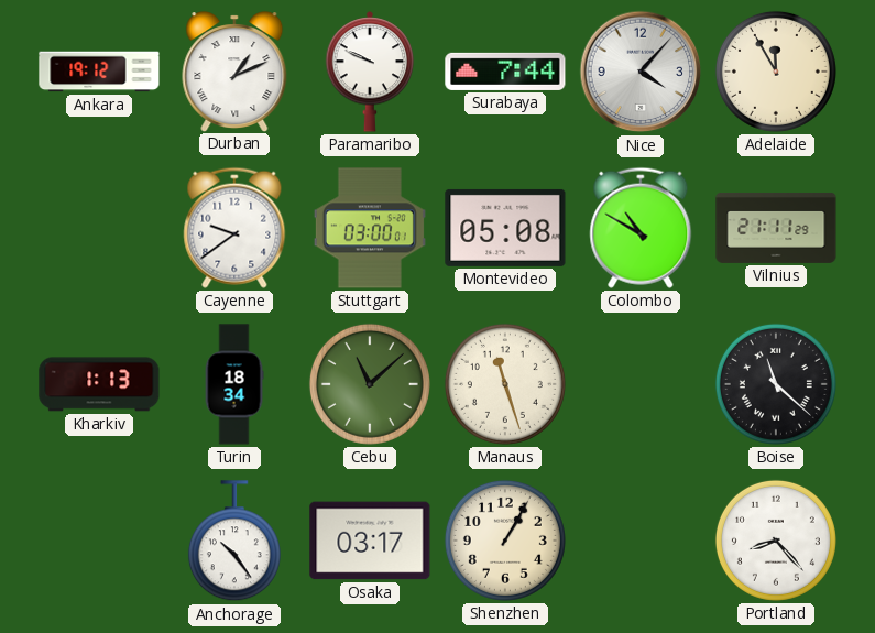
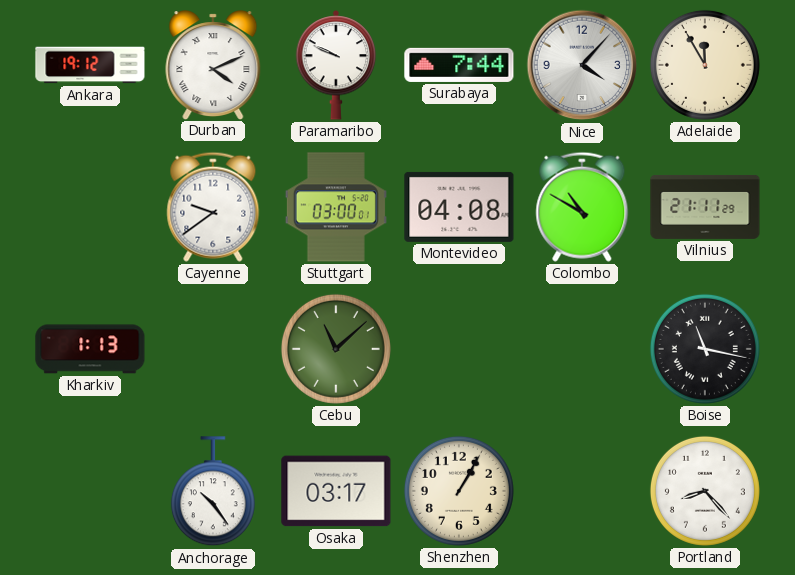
Durban: 1:11 -> 4:11
Montevideo: 05:08 -> 04:08
Turin: 18:34 -> none
Manaus: 11:27 -> none
Boise: 11:22 -> 11:17
